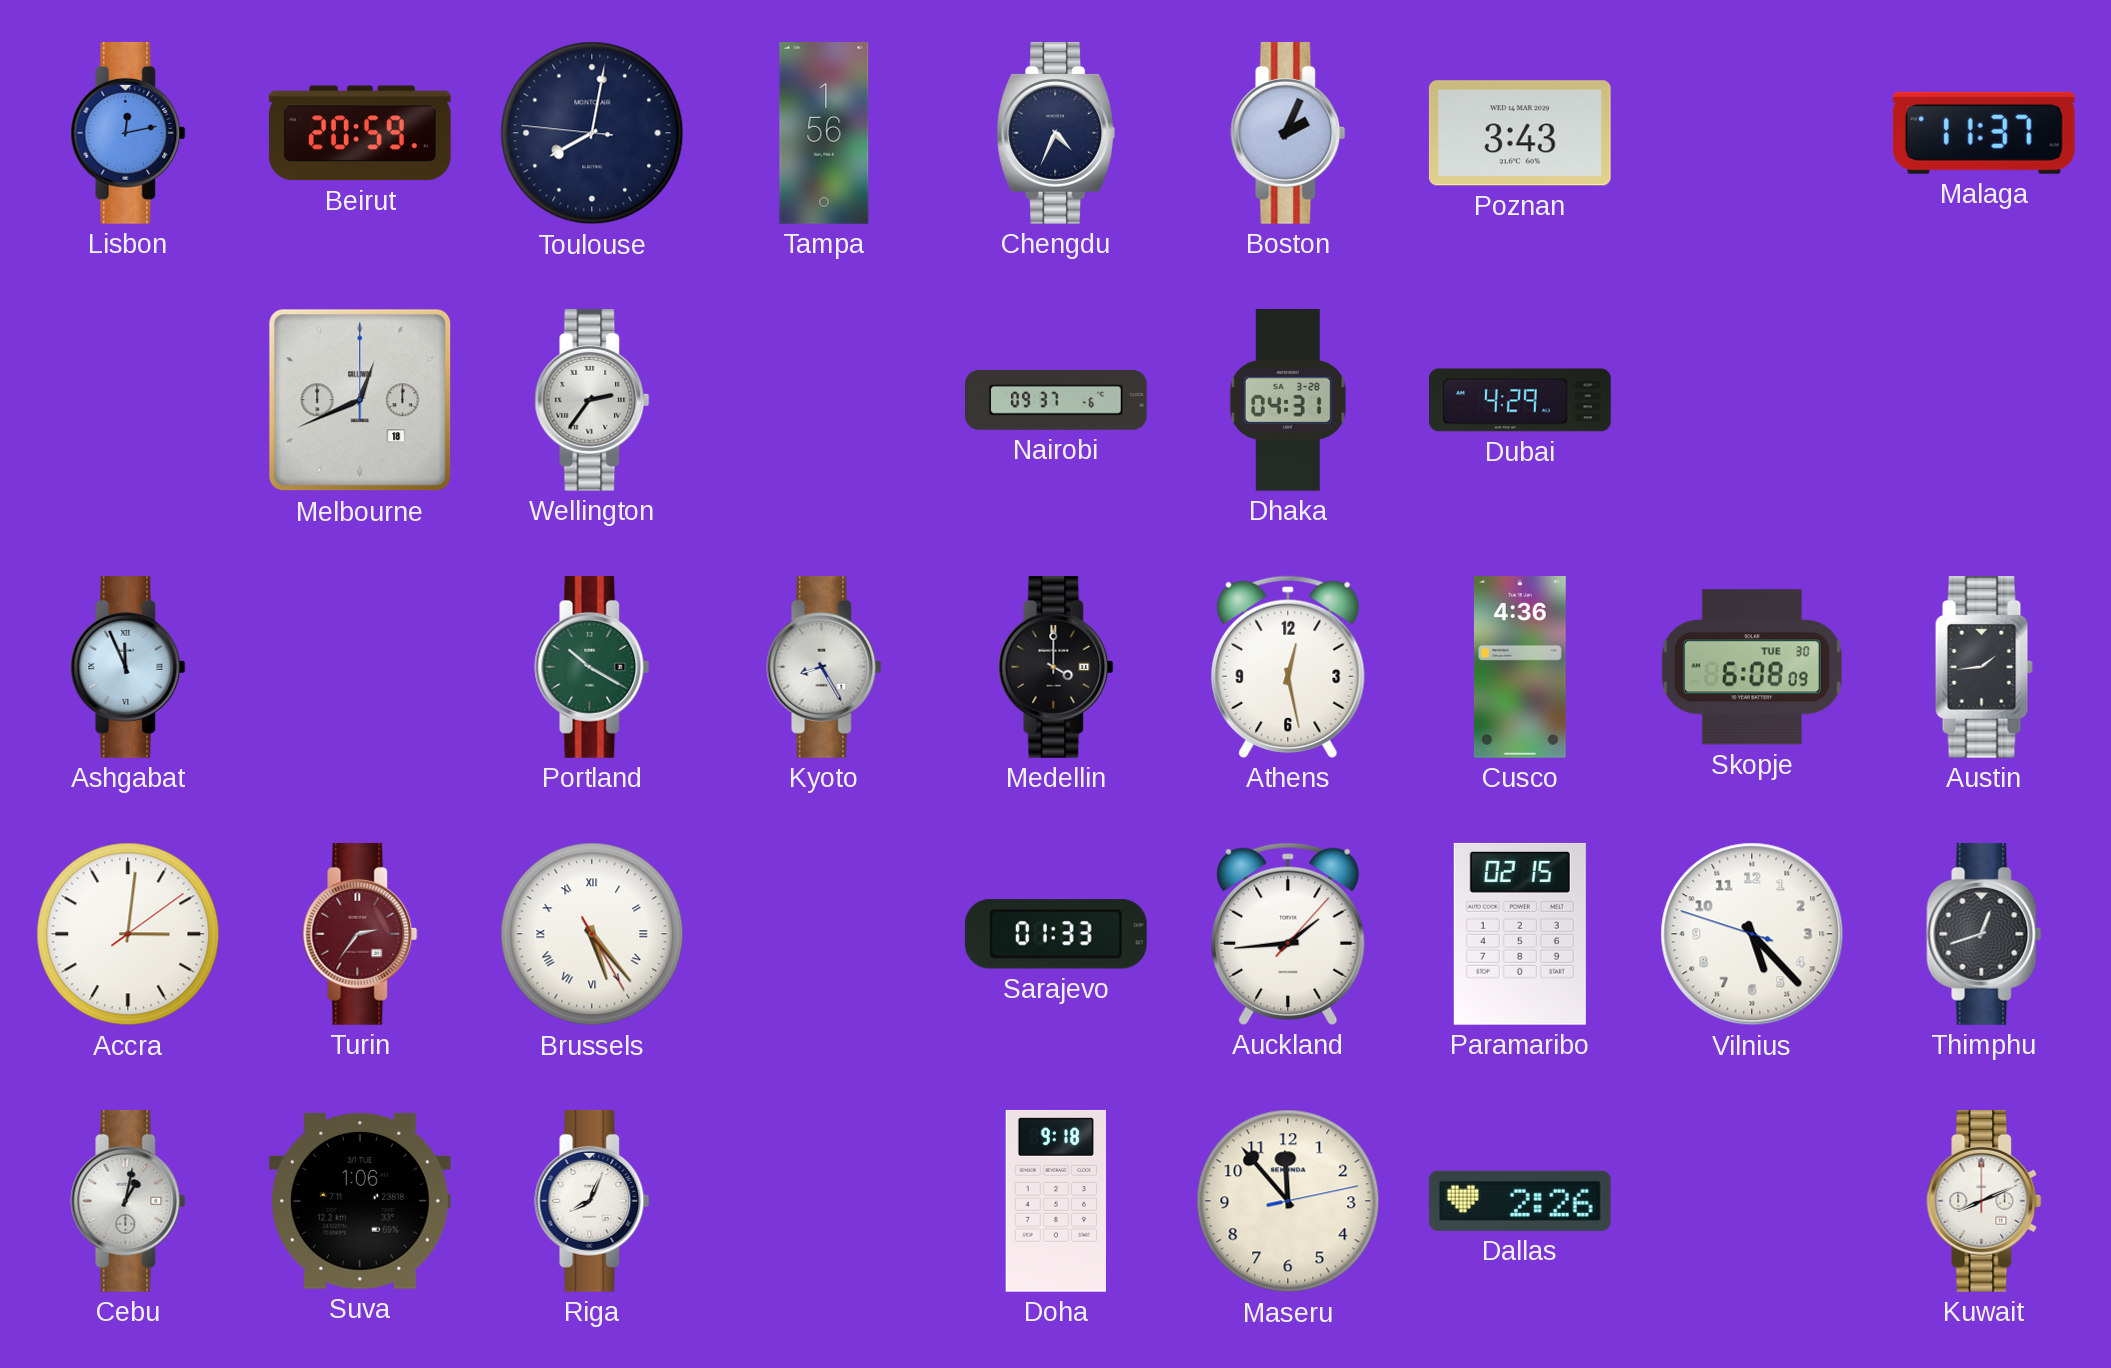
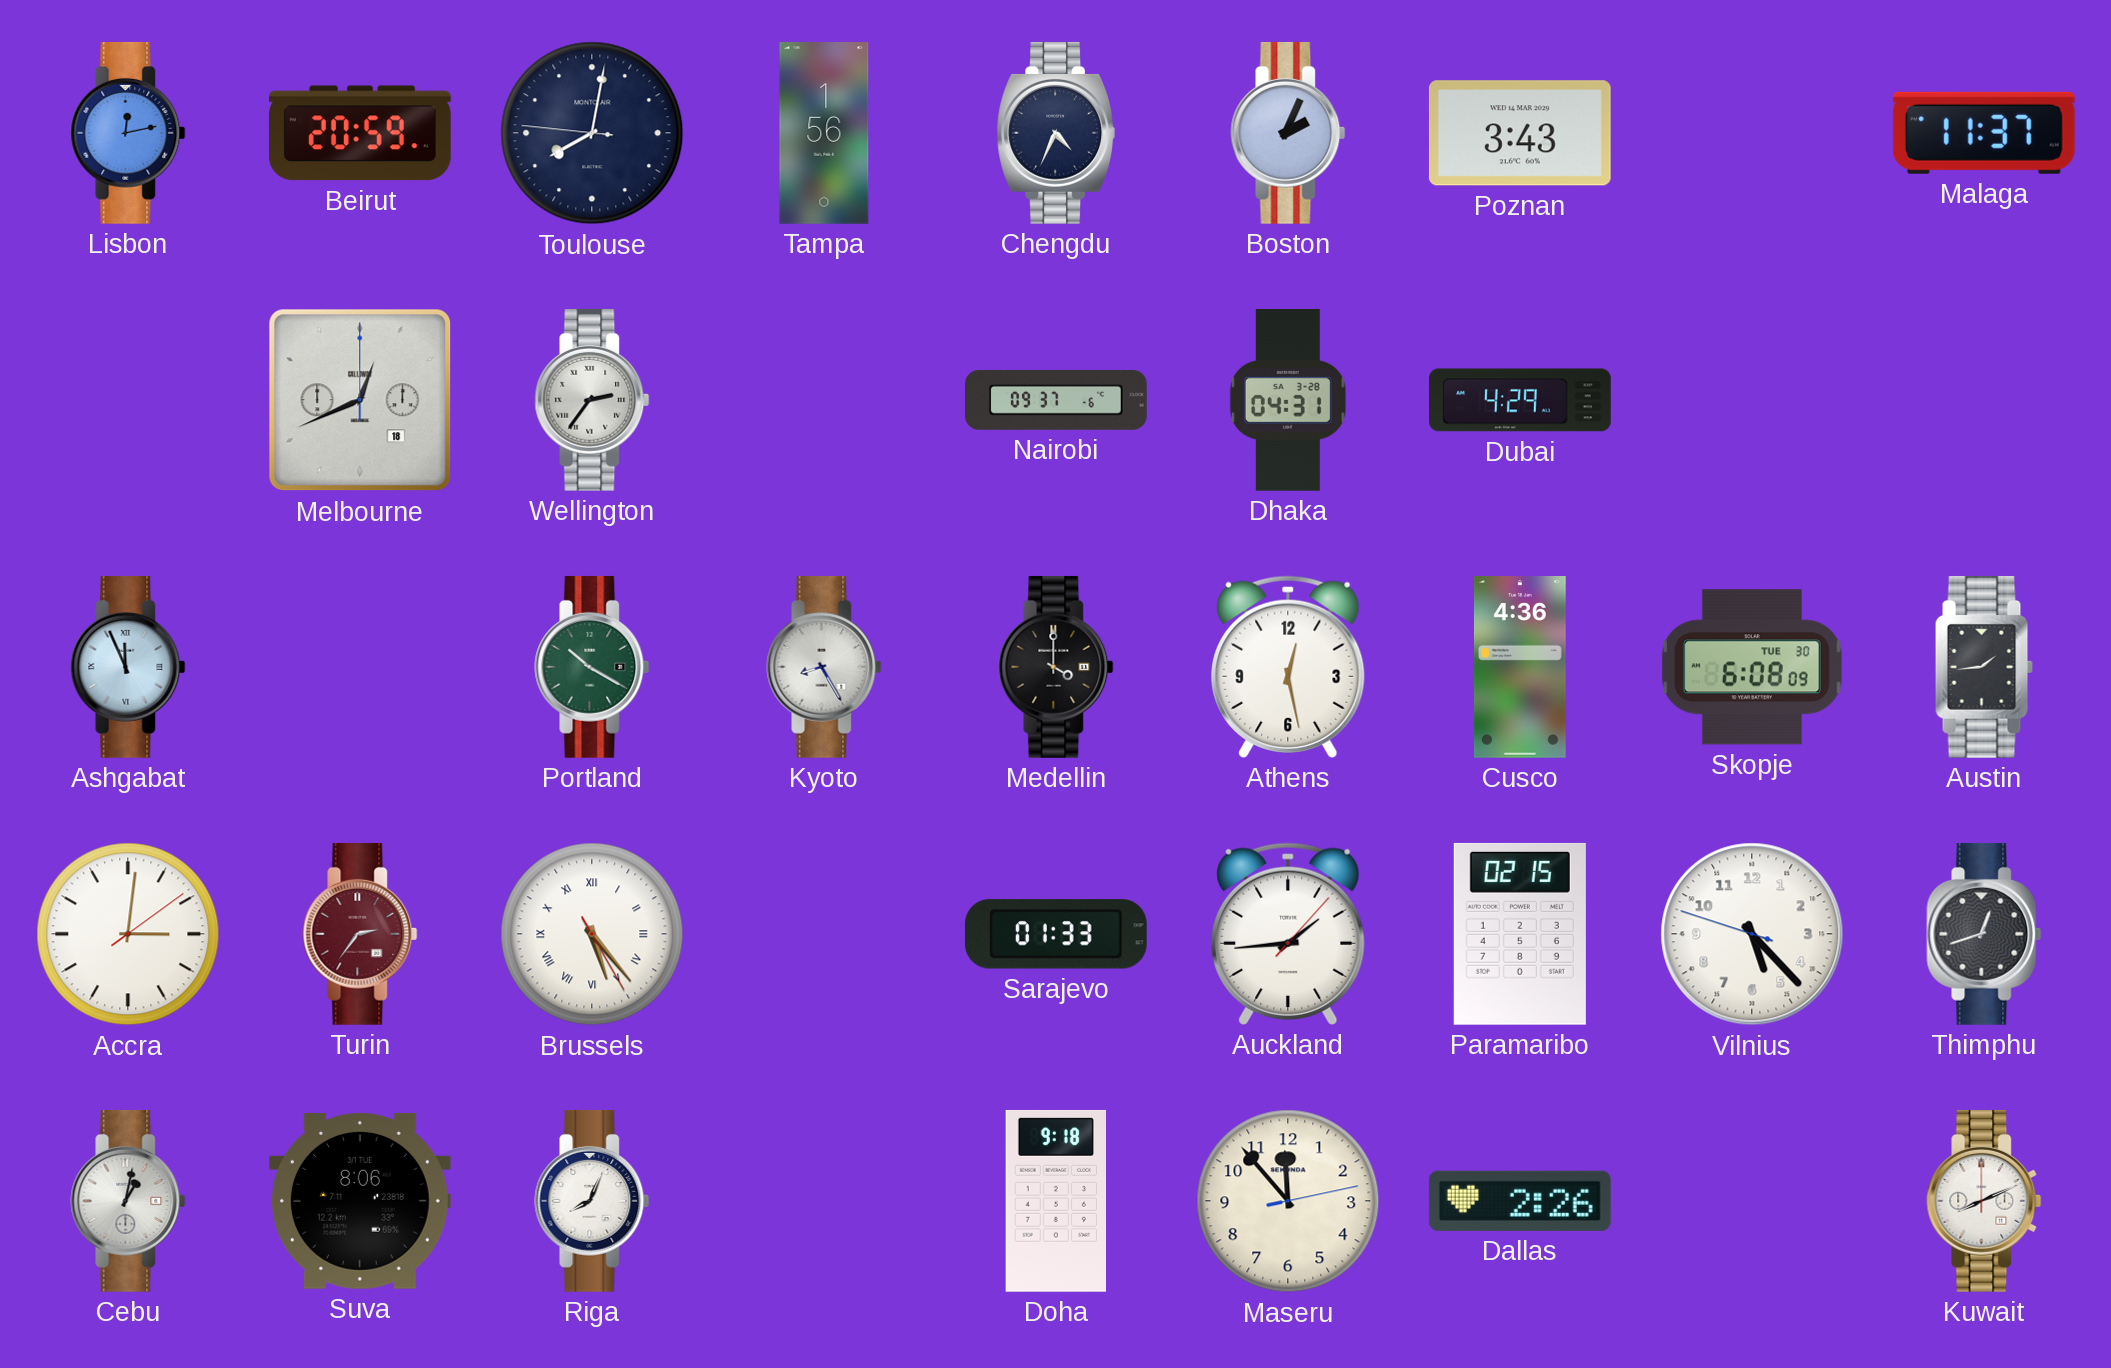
Suva: 1:06 -> 8:06
